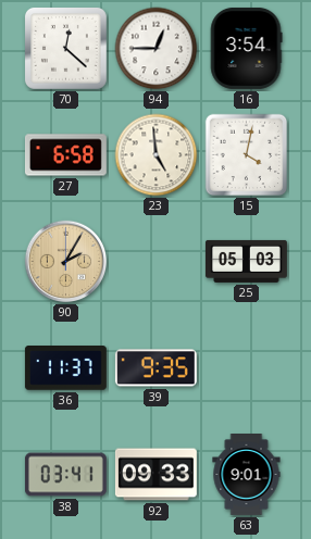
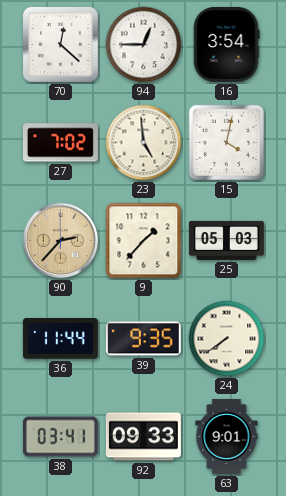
27: 6:58 -> 7:02
90: 2:05 -> 2:37
9: none -> 1:37
36: 11:37 -> 11:44
24: none -> 7:39
